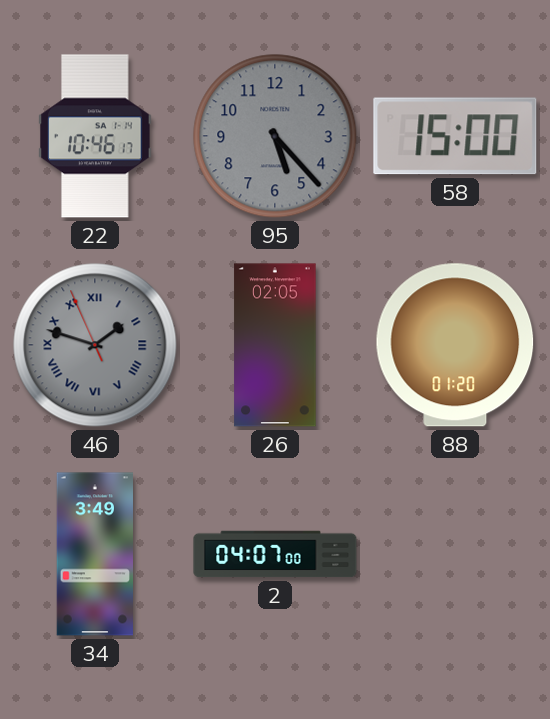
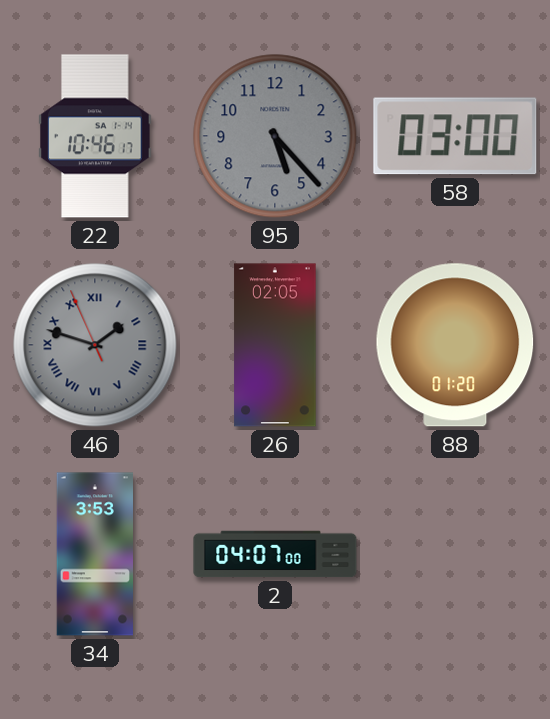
58: 15:00 -> 03:00
34: 3:49 -> 3:53
